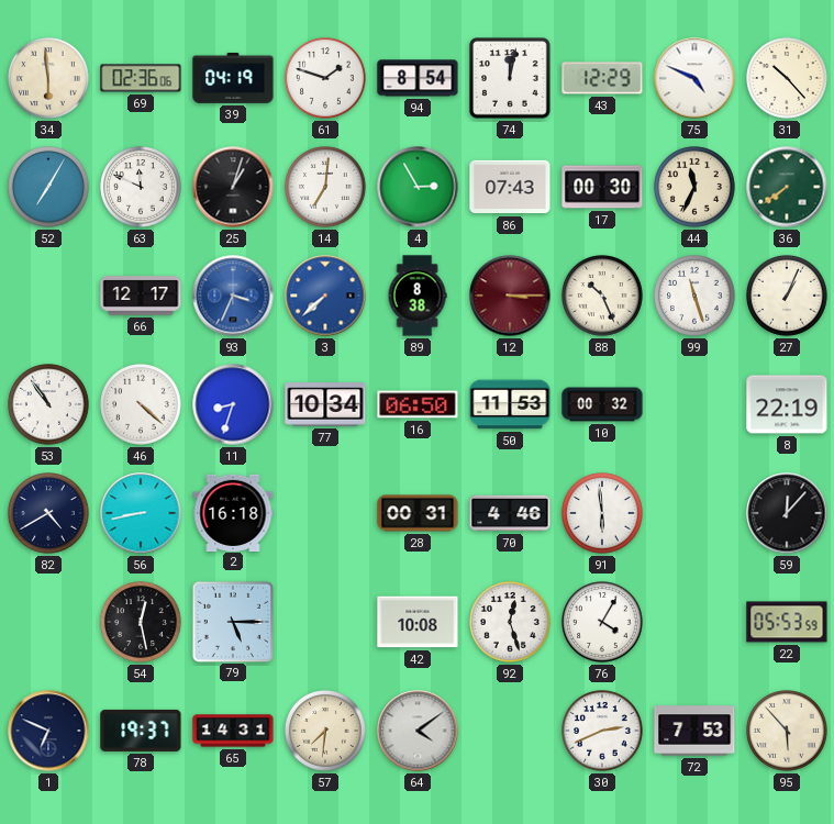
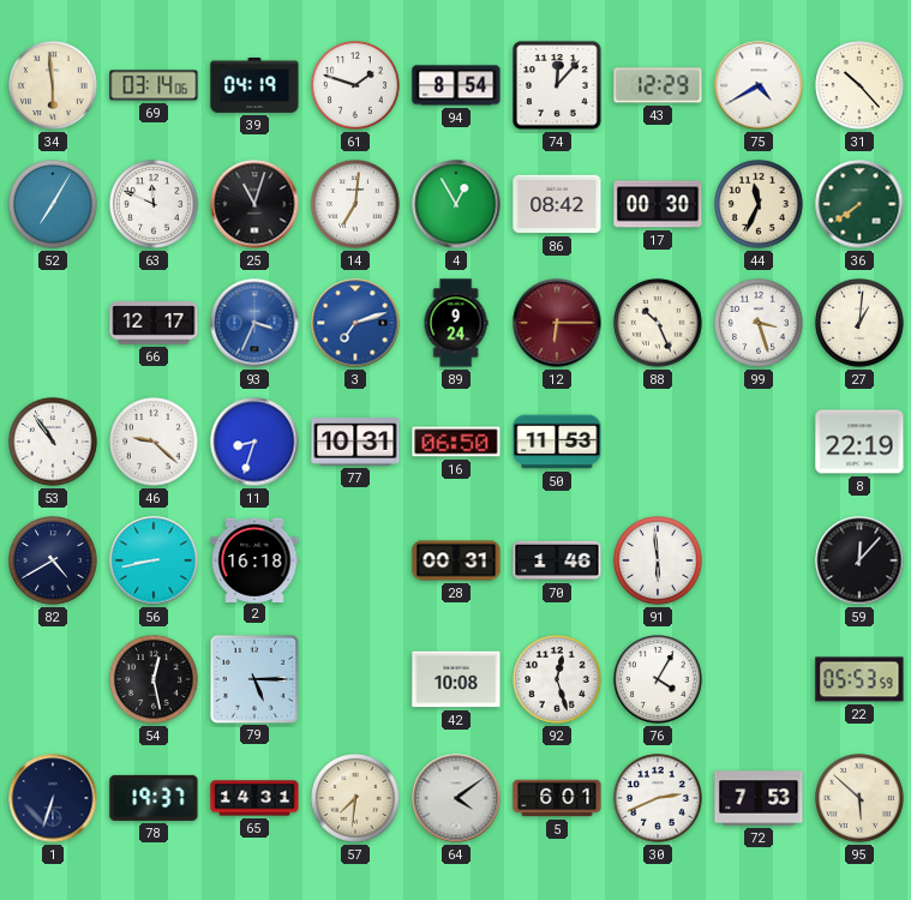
69: 02:36 -> 03:14
74: 12:02 -> 12:07
75: 4:49 -> 4:40
25: 1:03 -> 11:03
4: 2:55 -> 12:55
86: 07:43 -> 08:42
3: 7:38 -> 7:12
89: 8:38 -> 9:24
12: 3:15 -> 6:15
99: 11:27 -> 3:27
27: 1:04 -> 1:01
46: 4:22 -> 9:22
77: 10:34 -> 10:31
10: 00:32 -> none
70: 4:46 -> 1:46
1: 6:49 -> 6:33
5: none -> 6:01
95: 5:53 -> 5:52
